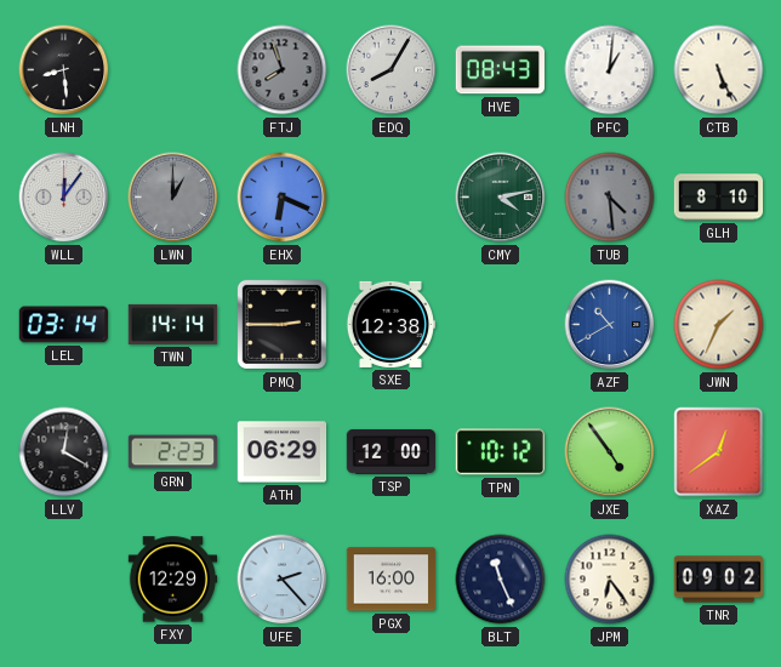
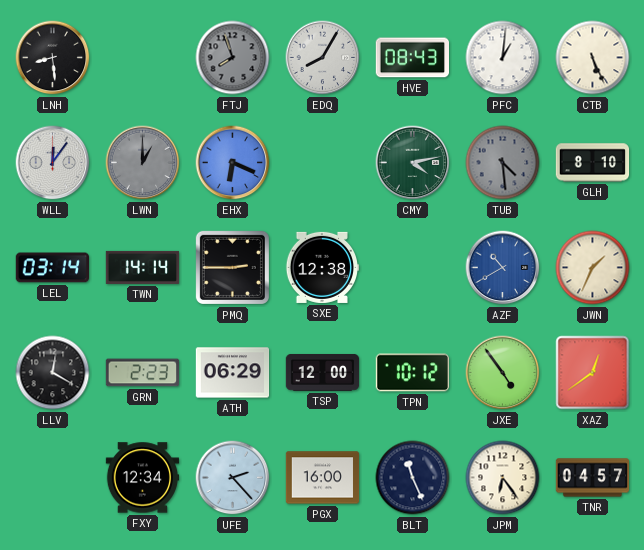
FXY: 12:29 -> 12:34
TNR: 09:02 -> 04:57
